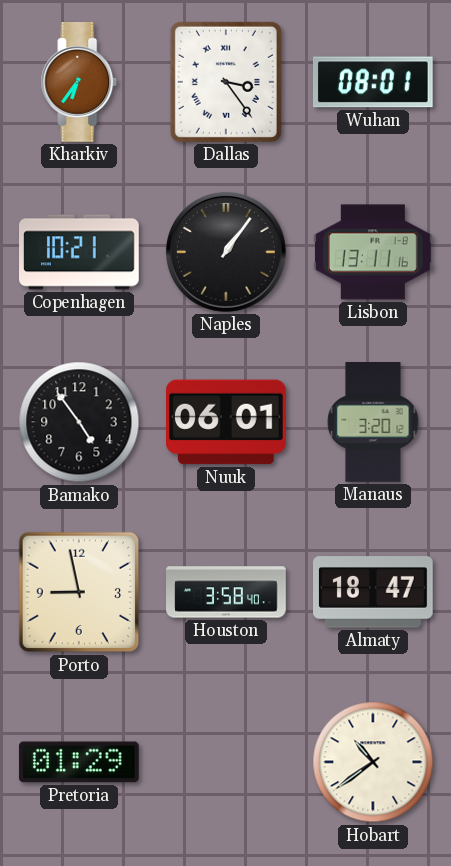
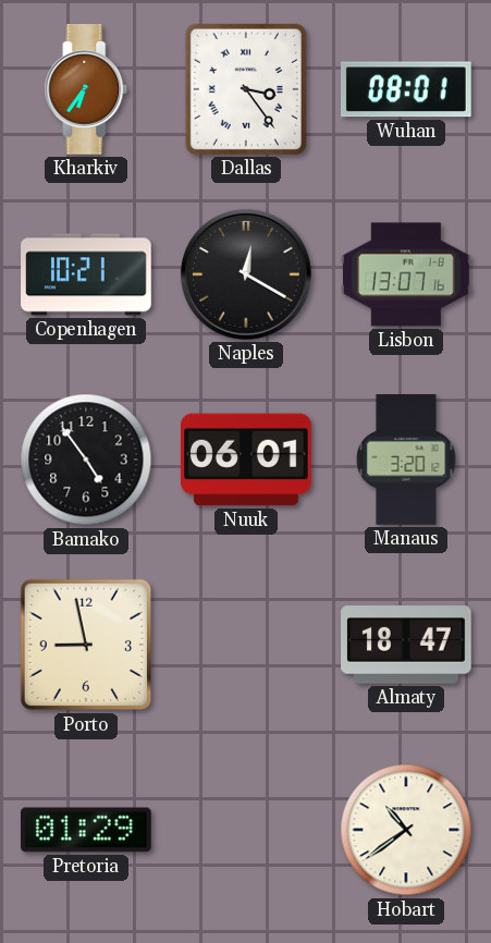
Naples: 1:06 -> 12:20
Lisbon: 13:11 -> 13:07
Houston: 3:58 -> none
